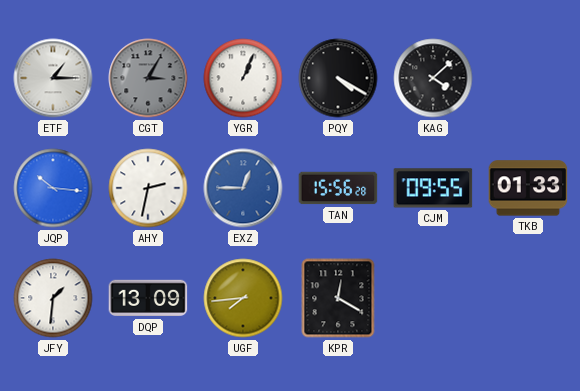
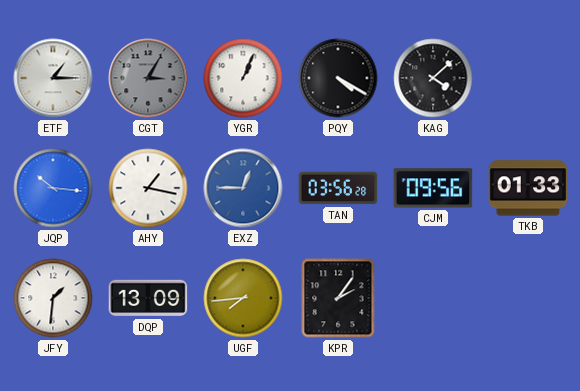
AHY: 2:32 -> 1:17
TAN: 15:56 -> 03:56
CJM: 09:55 -> 09:56
KPR: 12:20 -> 2:06
